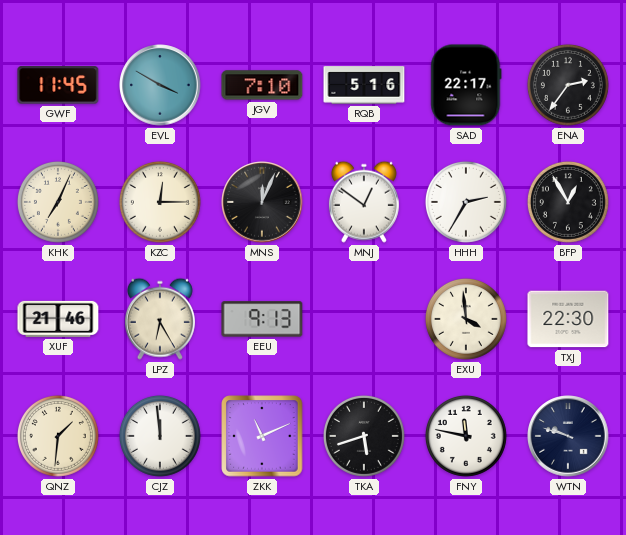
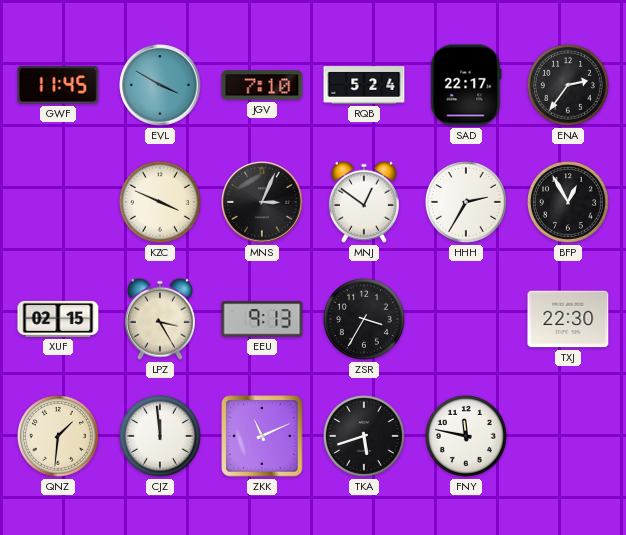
RQB: 5:16 -> 5:24
KHK: 7:04 -> none
KZC: 12:15 -> 3:49
MNS: 12:04 -> 3:04
XUF: 21:46 -> 02:15
LPZ: 6:25 -> 3:25
ZSR: none -> 3:35
EXU: 3:59 -> none
WTN: 9:48 -> none
